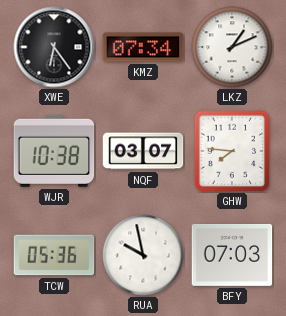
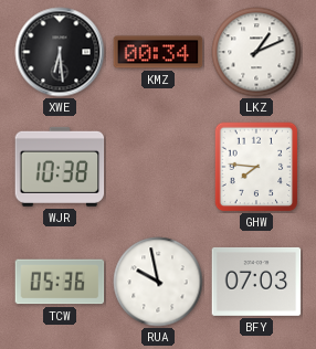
XWE: 6:24 -> 6:29
KMZ: 07:34 -> 00:34
NQF: 03:07 -> none
